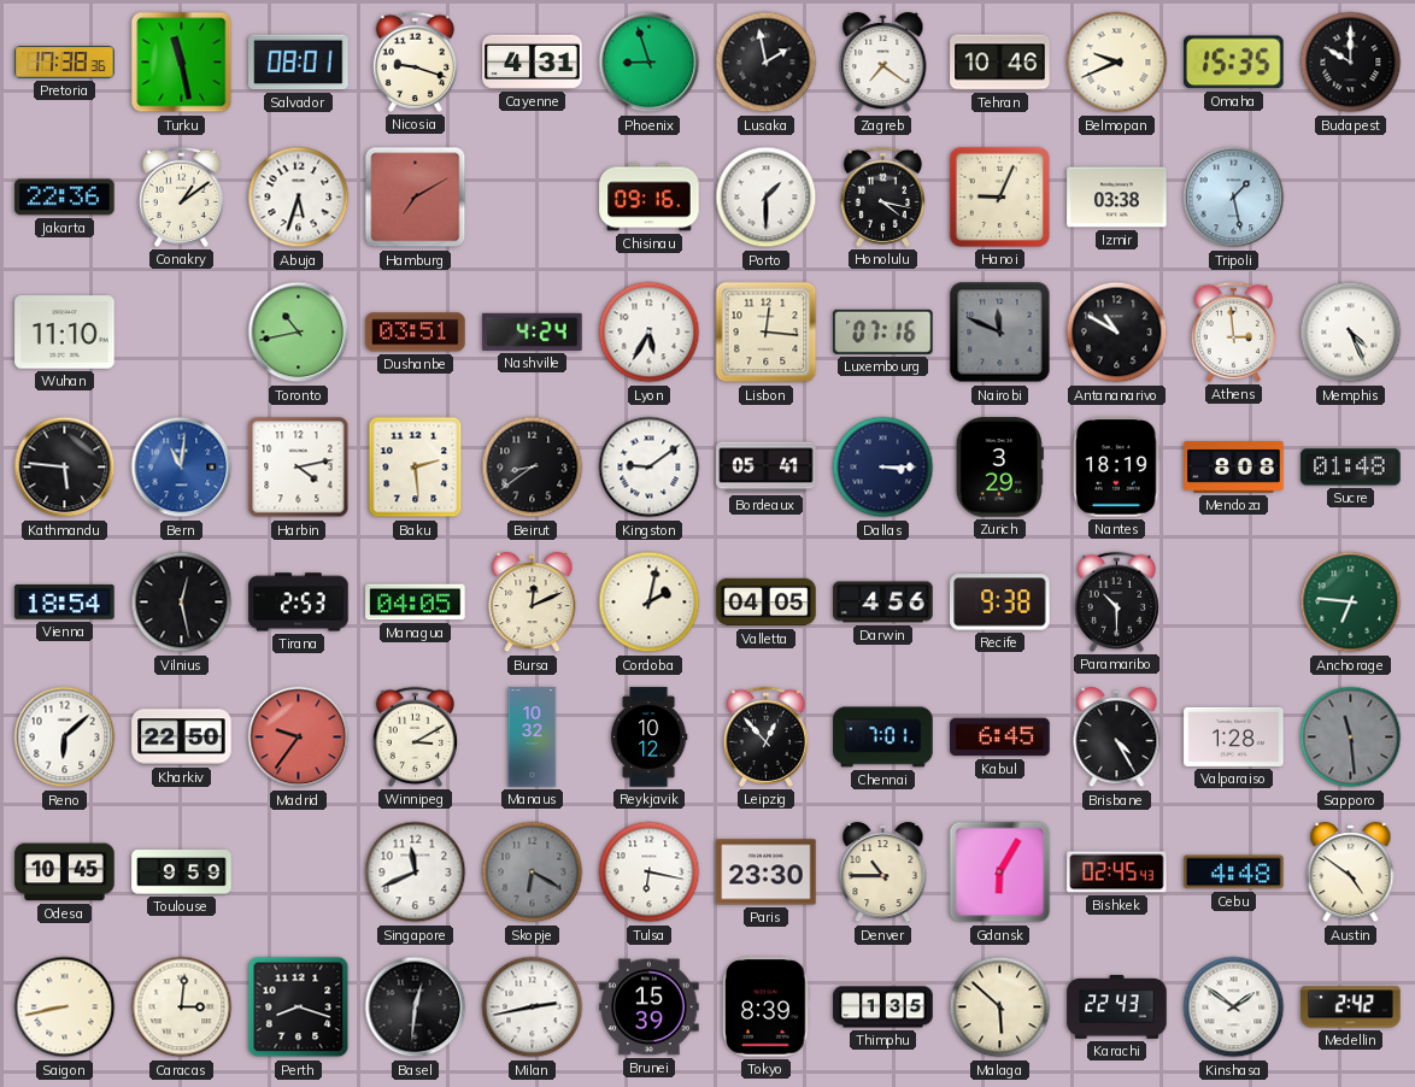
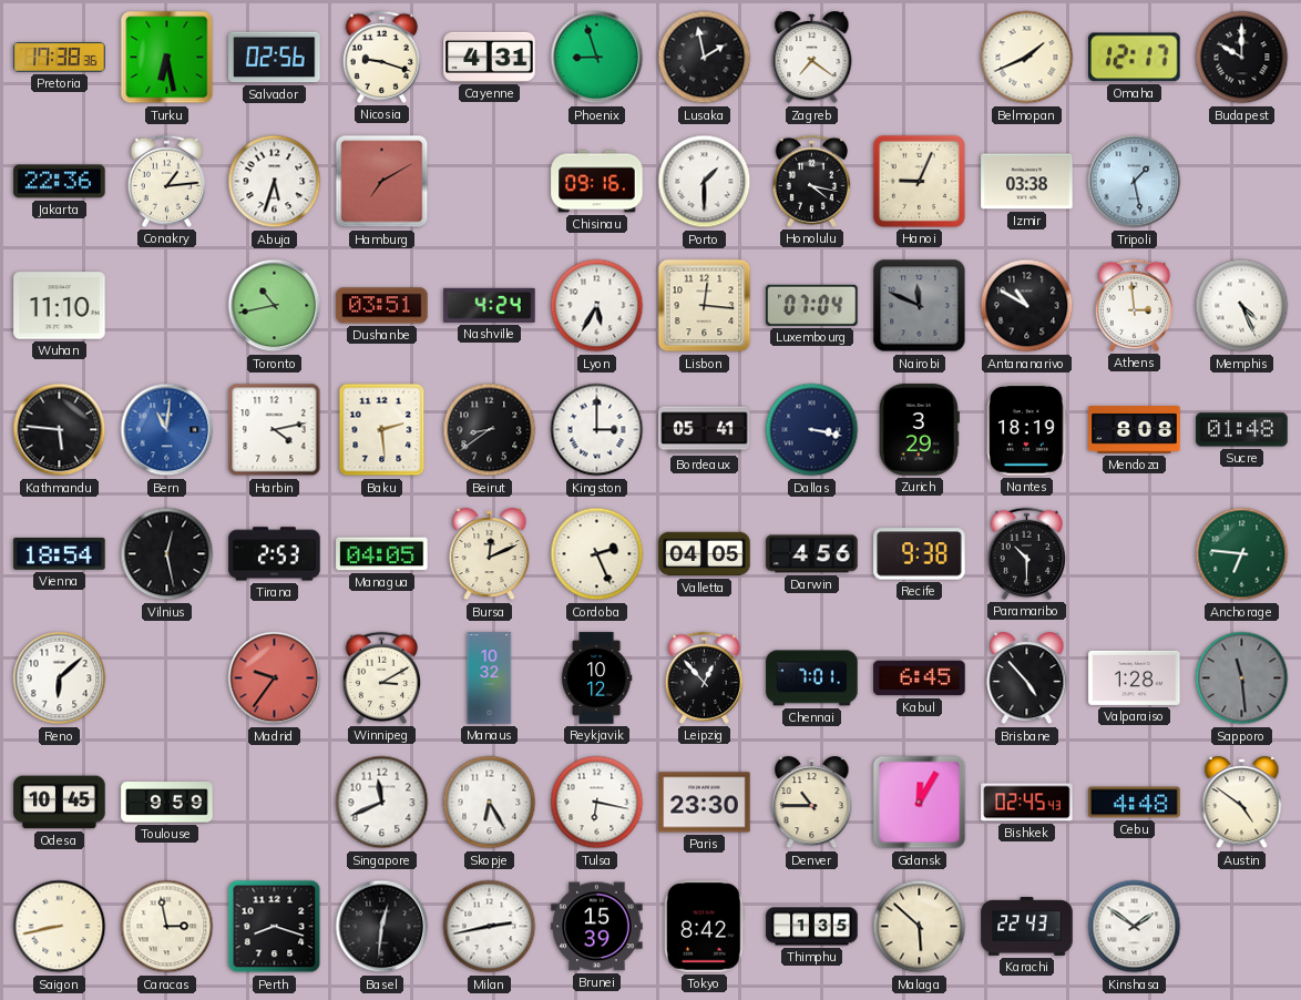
Turku: 11:28 -> 6:28
Salvador: 08:01 -> 02:56
Tehran: 10:46 -> none
Belmopan: 9:41 -> 1:41
Omaha: 15:35 -> 12:17
Conakry: 1:09 -> 1:14
Luxembourg: 07:16 -> 07:04
Kingston: 9:09 -> 3:00
Dallas: 3:15 -> 3:17
Cordoba: 2:02 -> 2:26
Kharkiv: 22:50 -> none
Brisbane: 4:25 -> 4:53
Skopje: 6:20 -> 6:25
Skopje dial: grey -> white
Gdansk: 6:05 -> 12:05
Caracas: 3:01 -> 2:58
Tokyo: 8:39 -> 8:42
Medellin: 2:42 -> none
